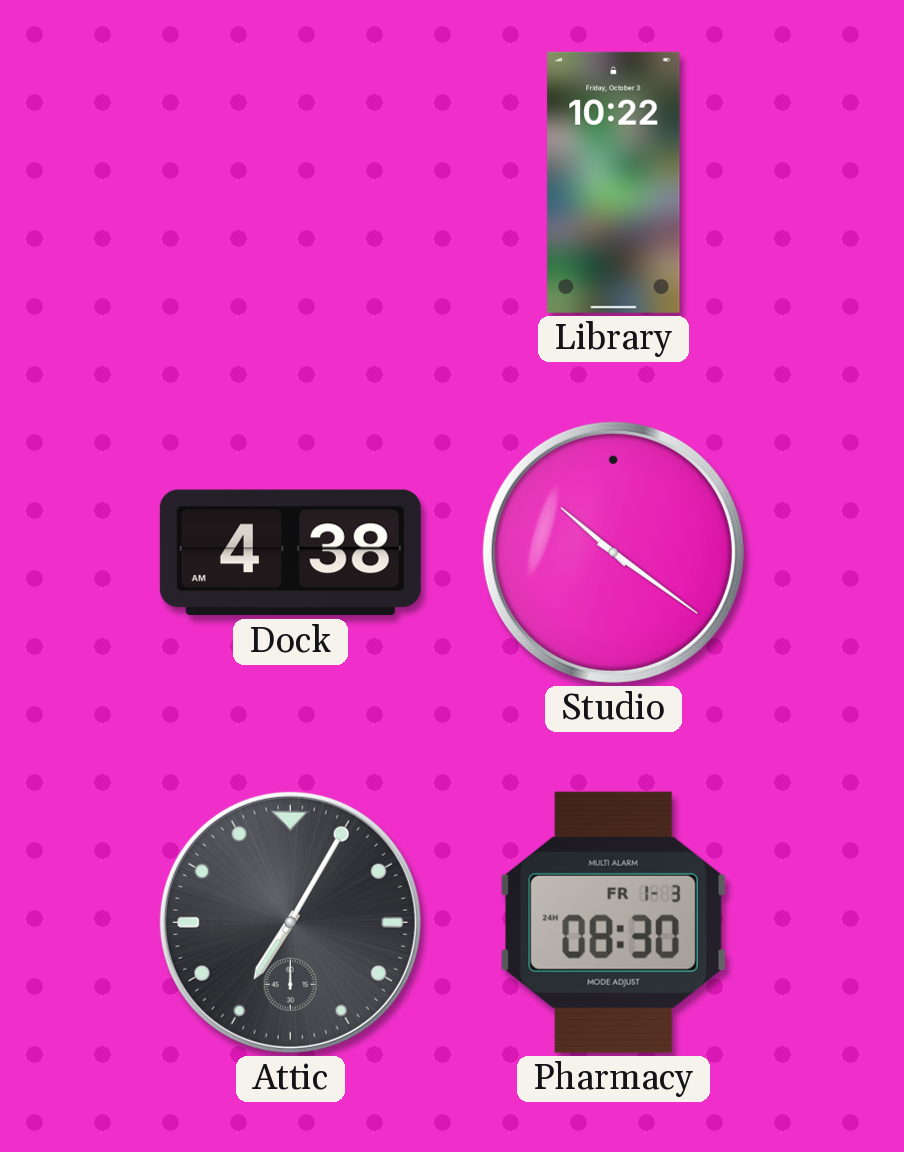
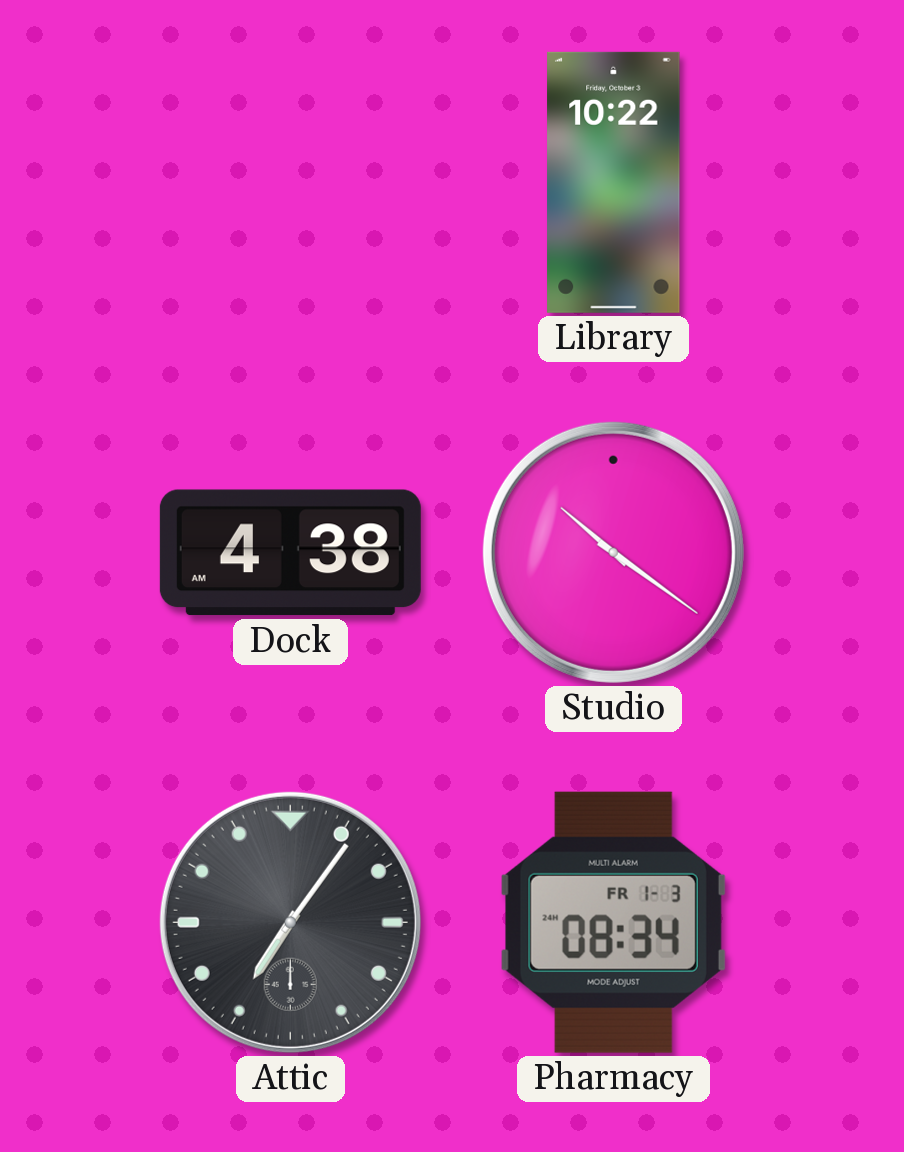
Attic: 7:05 -> 7:06
Pharmacy: 08:30 -> 08:34
